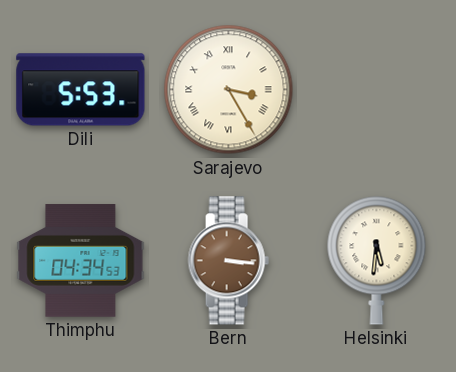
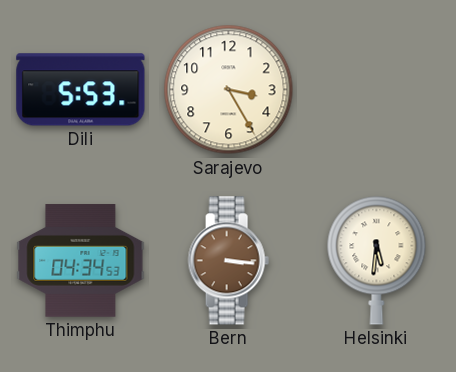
Sarajevo numerals: Roman -> Arabic
